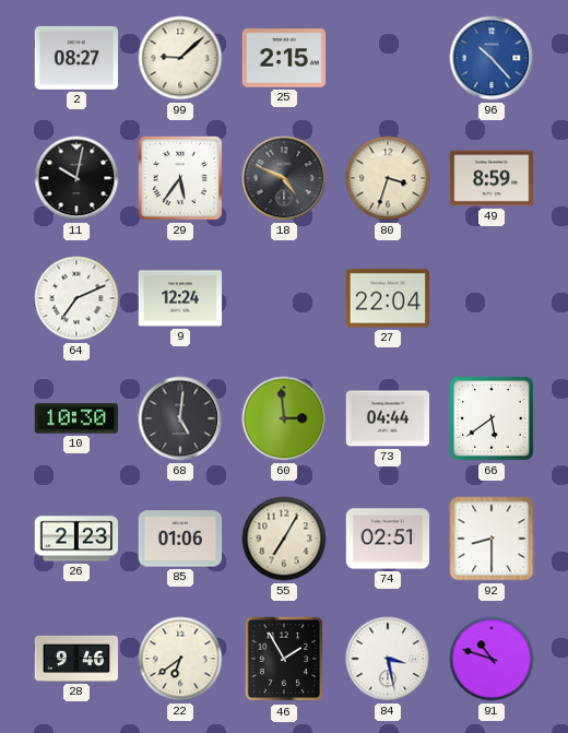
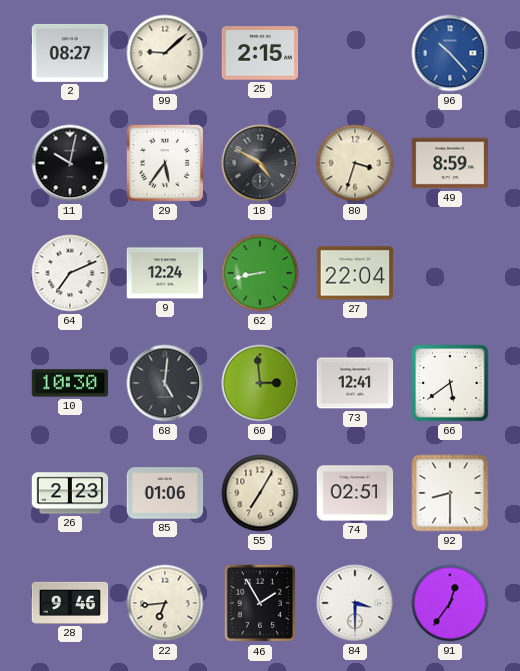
18: 4:49 -> 4:50
62: none -> 8:43
73: 04:44 -> 12:41
22: 6:39 -> 6:44
84: 3:28 -> 3:30
91: 10:48 -> 12:36
